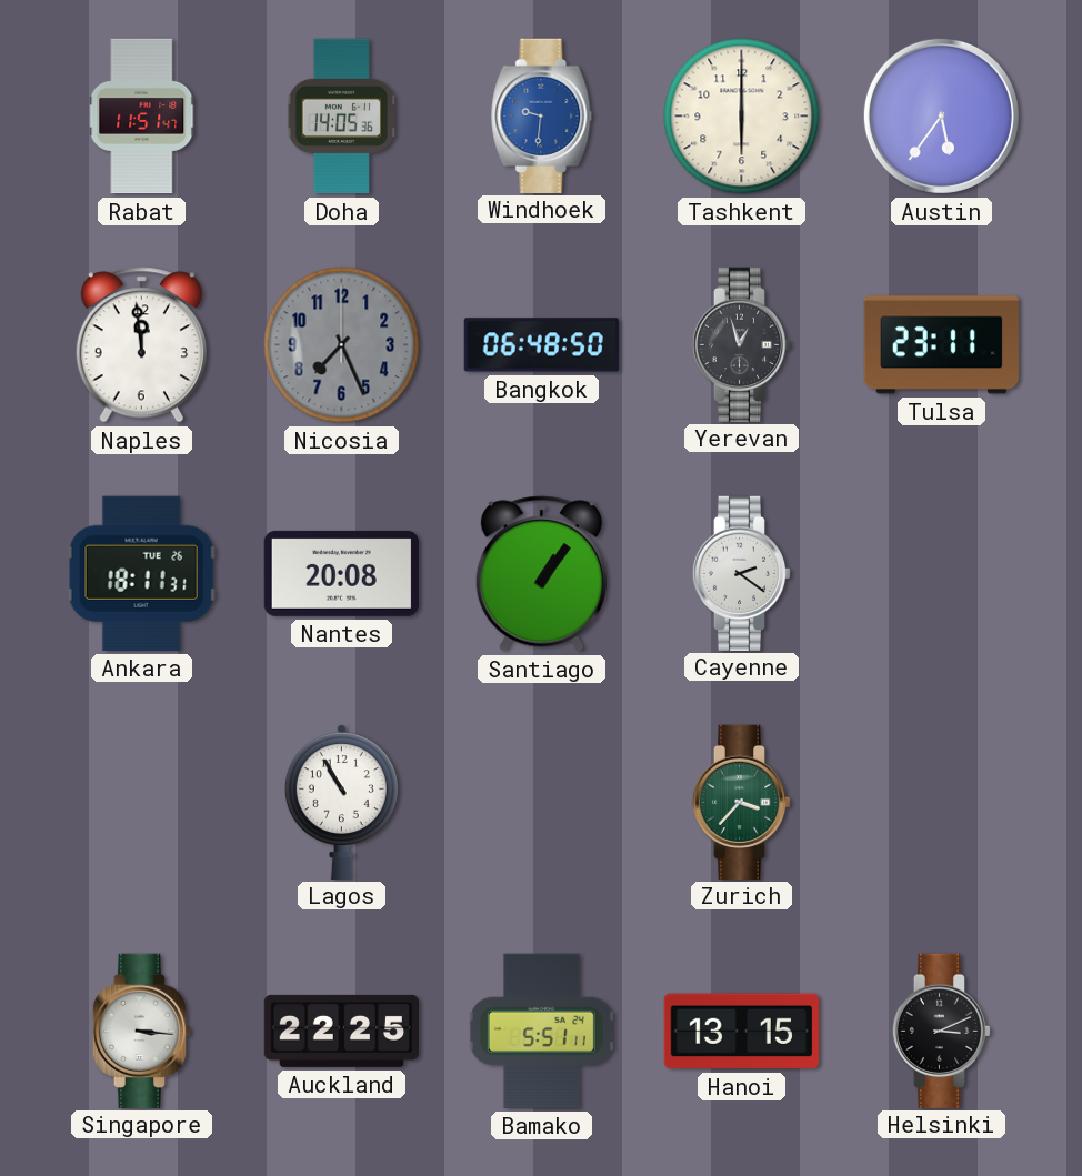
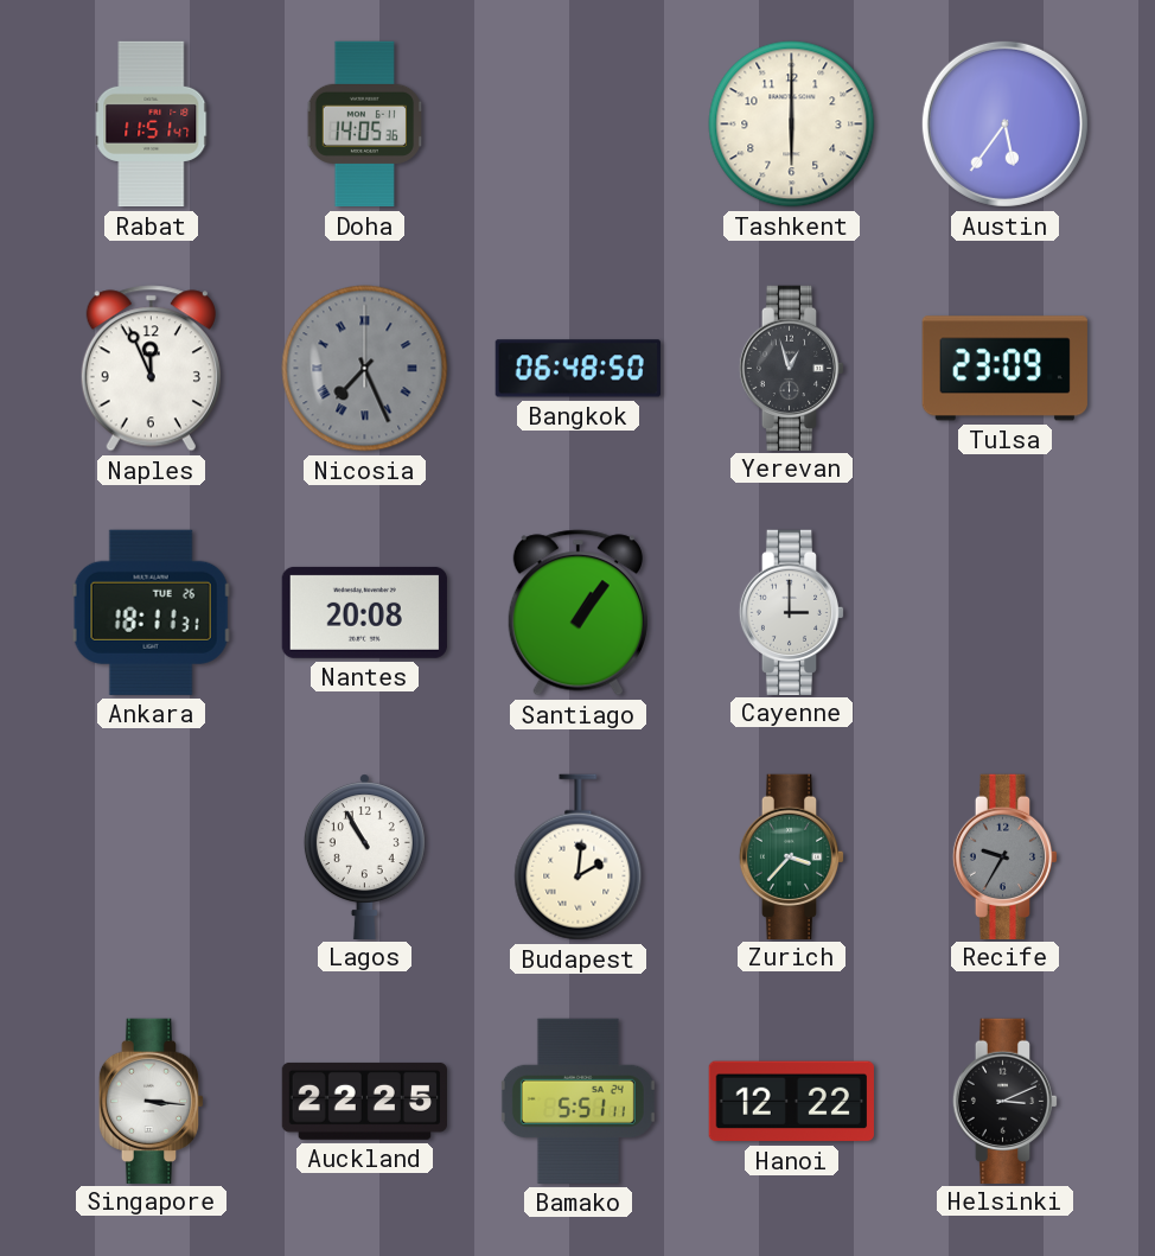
Windhoek: 9:31 -> none
Naples: 11:59 -> 11:56
Nicosia numerals: Arabic -> Roman
Tulsa: 23:11 -> 23:09
Cayenne: 2:21 -> 3:00
Budapest: none -> 2:01
Recife: none -> 9:35
Hanoi: 13:15 -> 12:22
